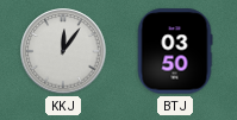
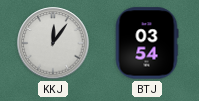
BTJ: 03:50 -> 03:54
